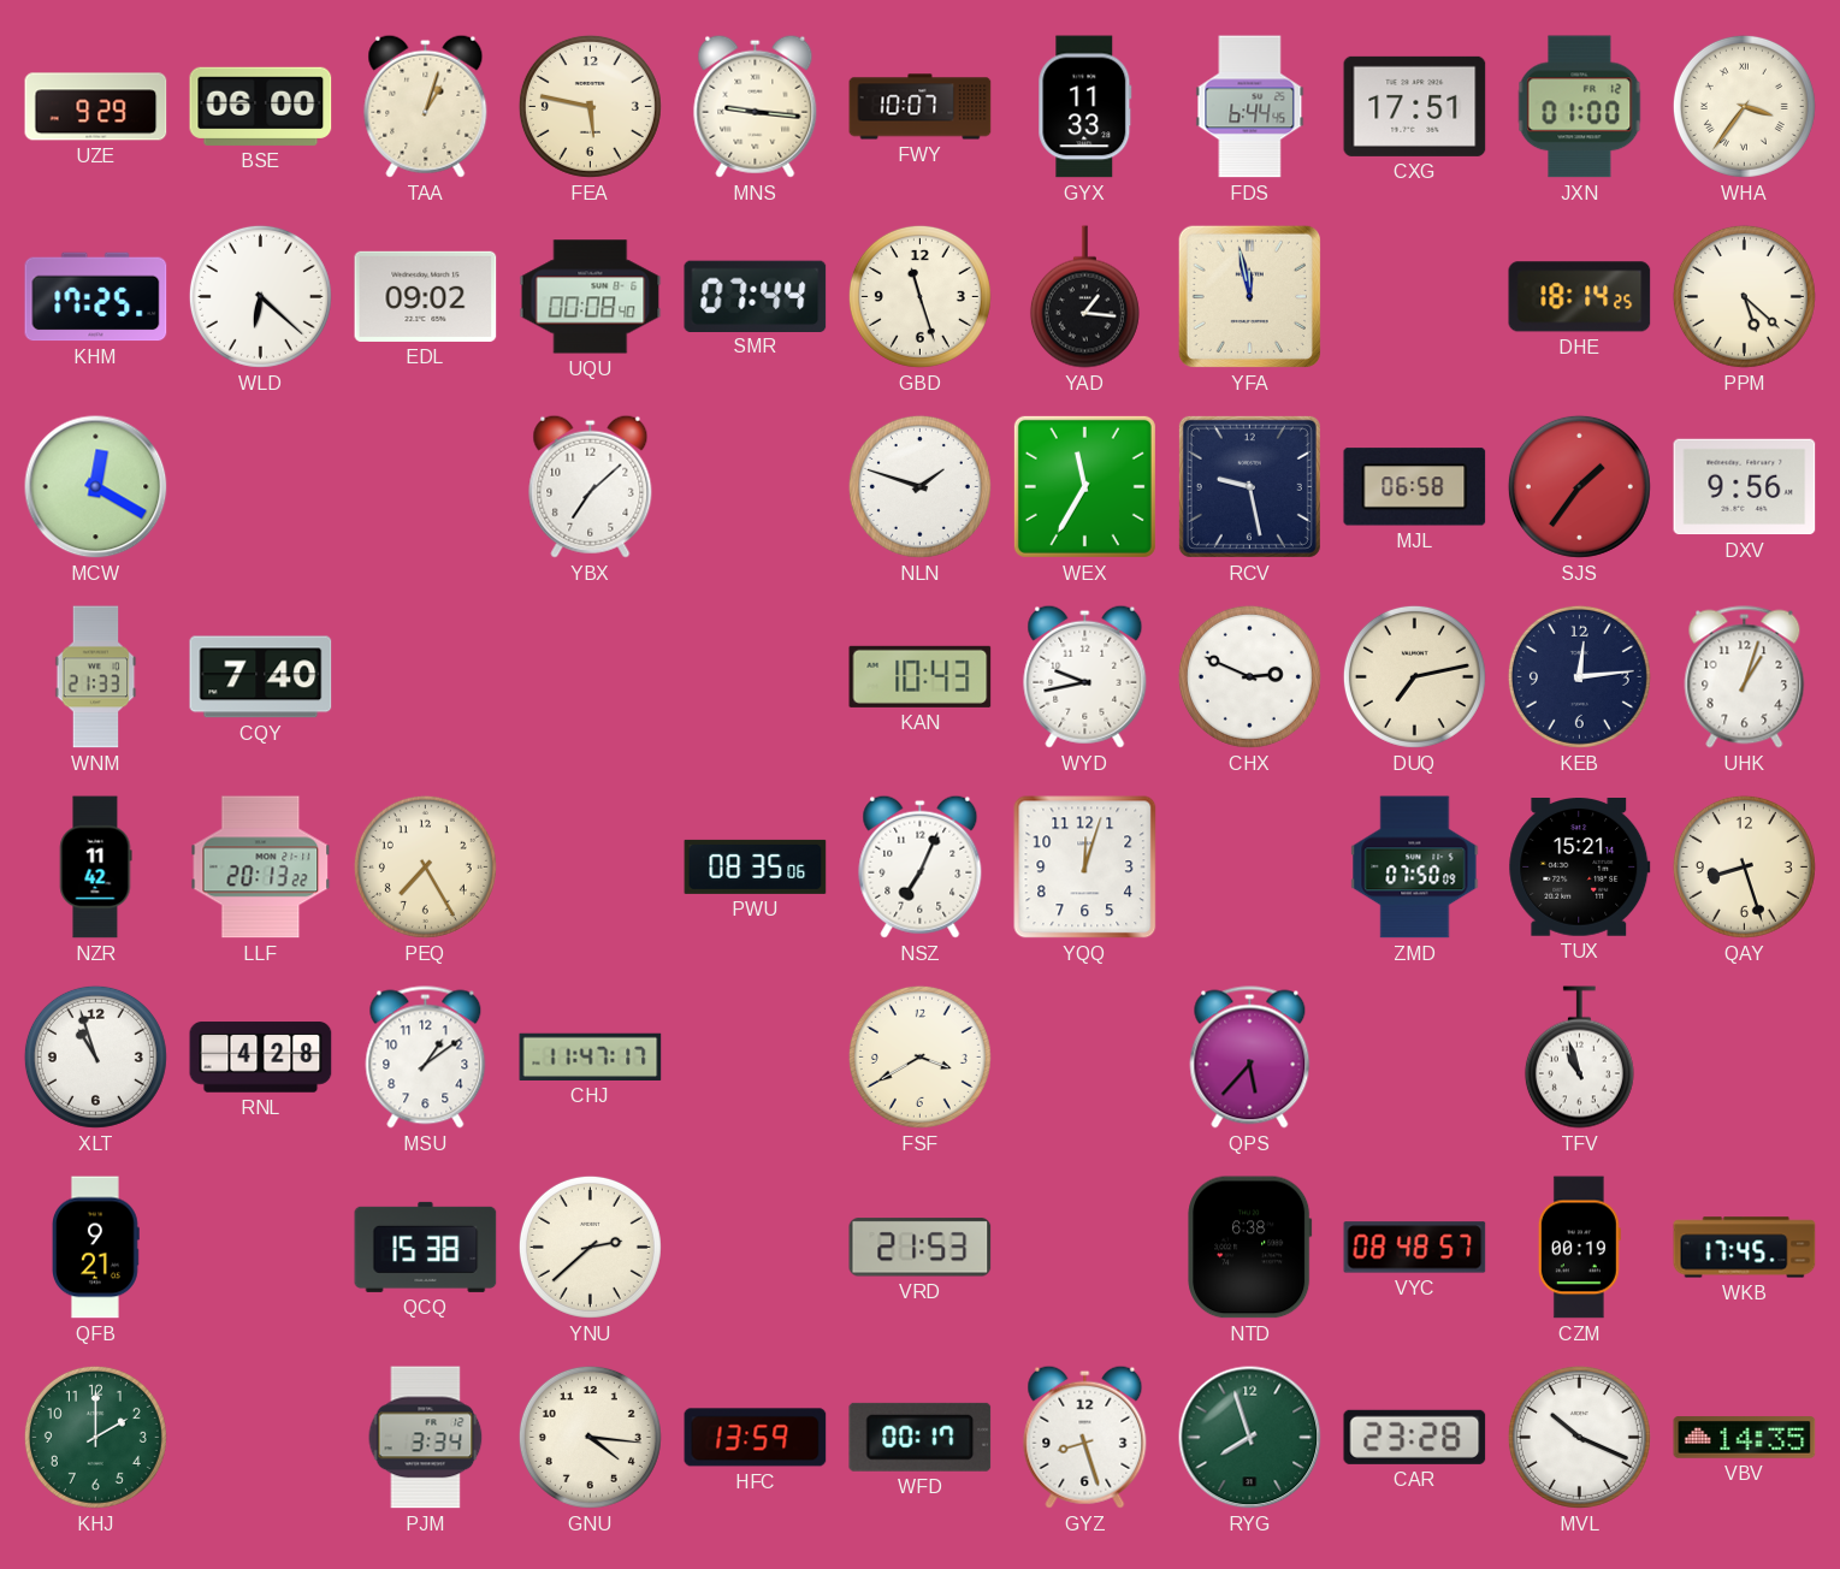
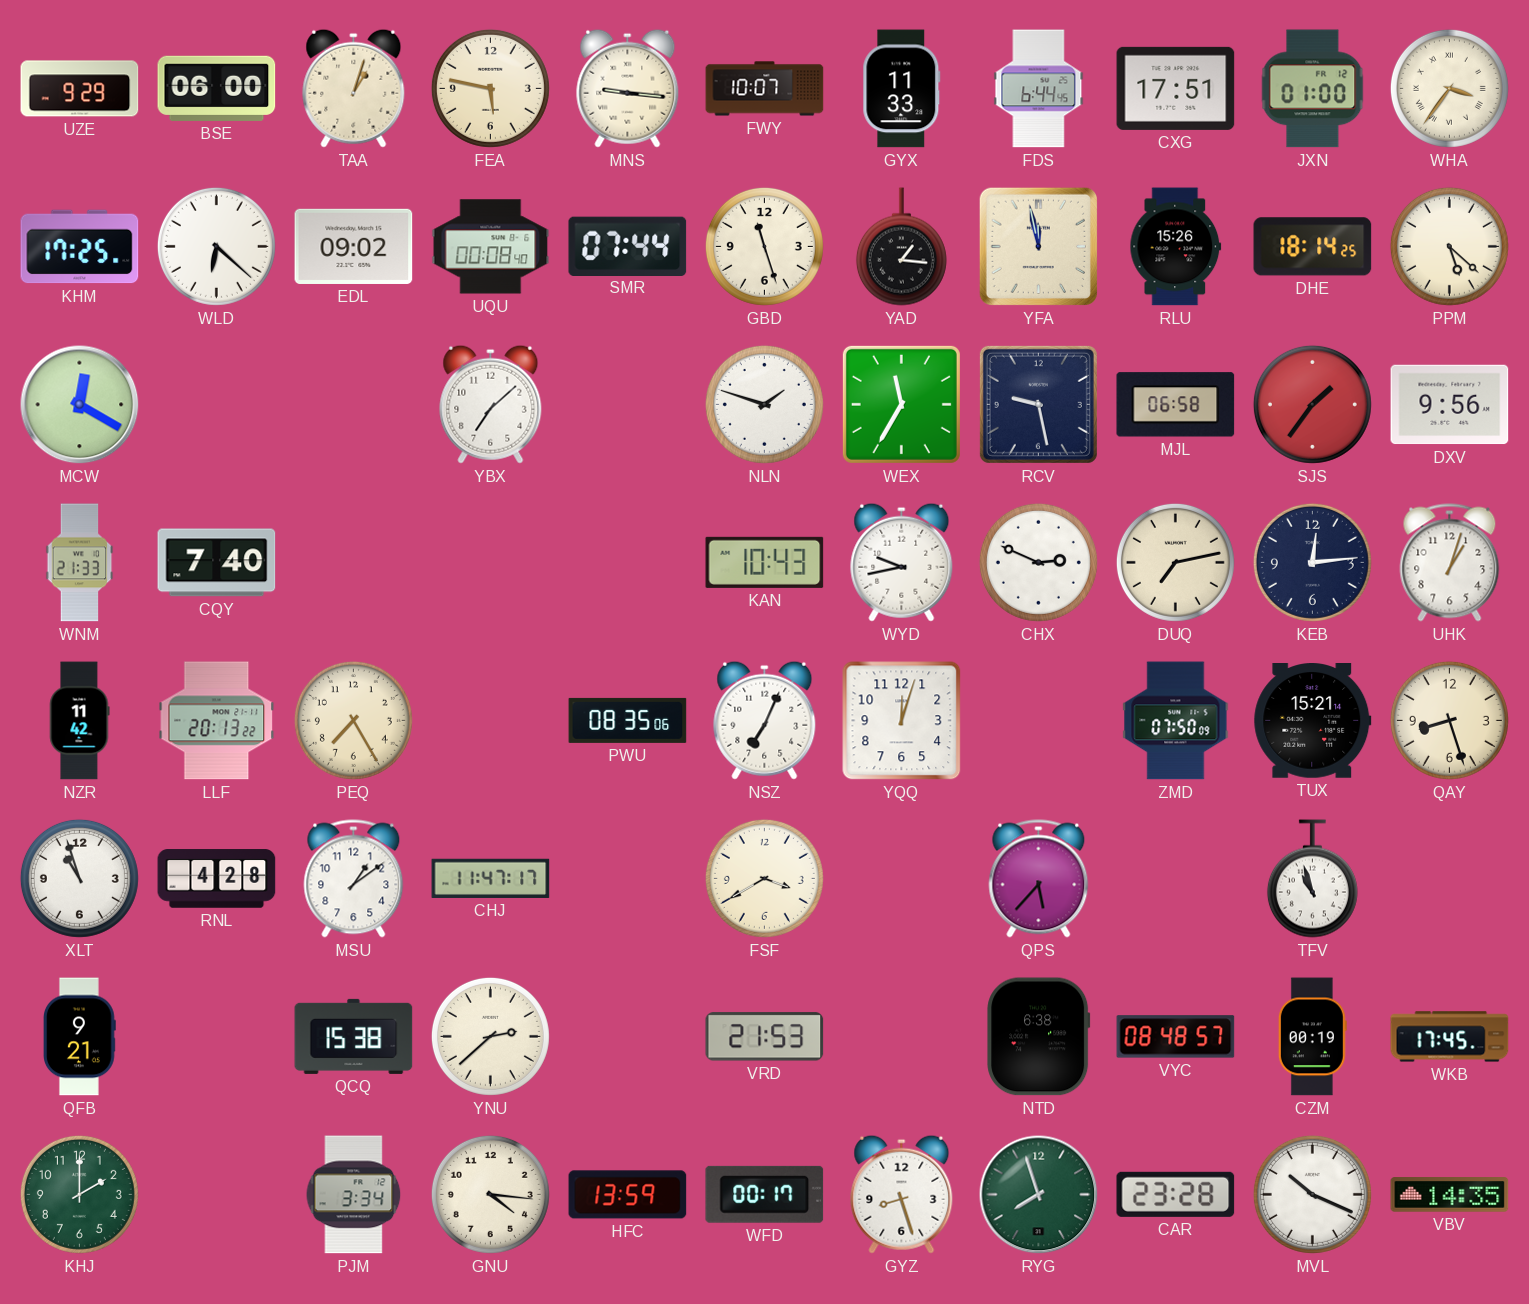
RLU: none -> 15:26
